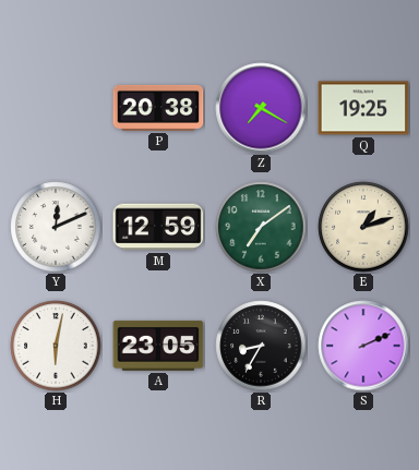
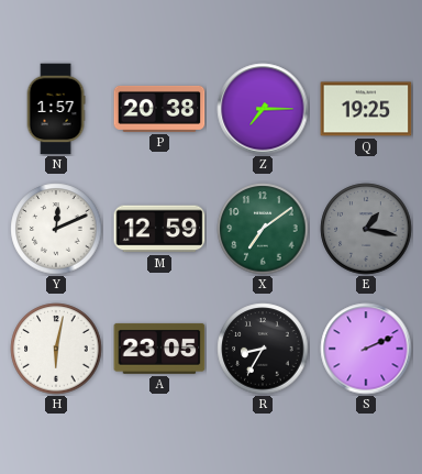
N: none -> 1:57
Z: 7:20 -> 7:15
E: 1:12 -> 1:17
E dial: cream -> grey
